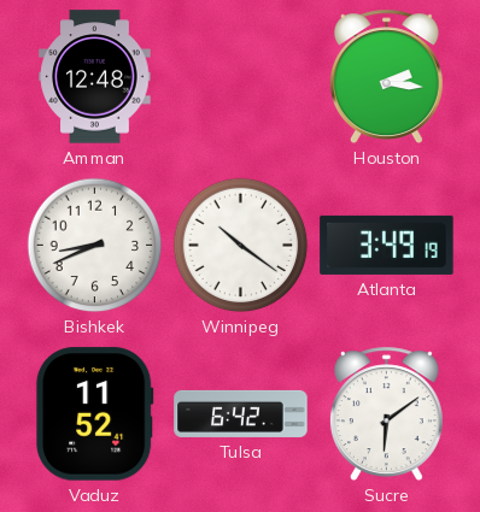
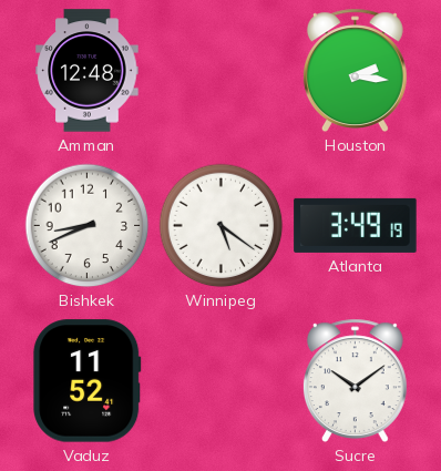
Winnipeg: 10:21 -> 5:21
Tulsa: 6:42 -> none
Sucre: 6:09 -> 10:09
